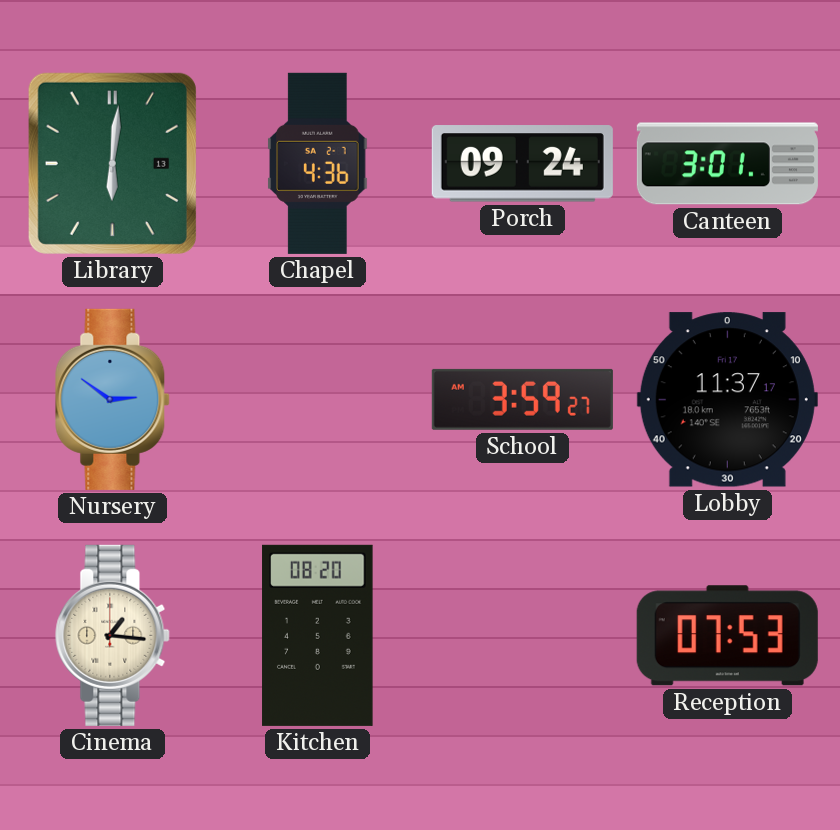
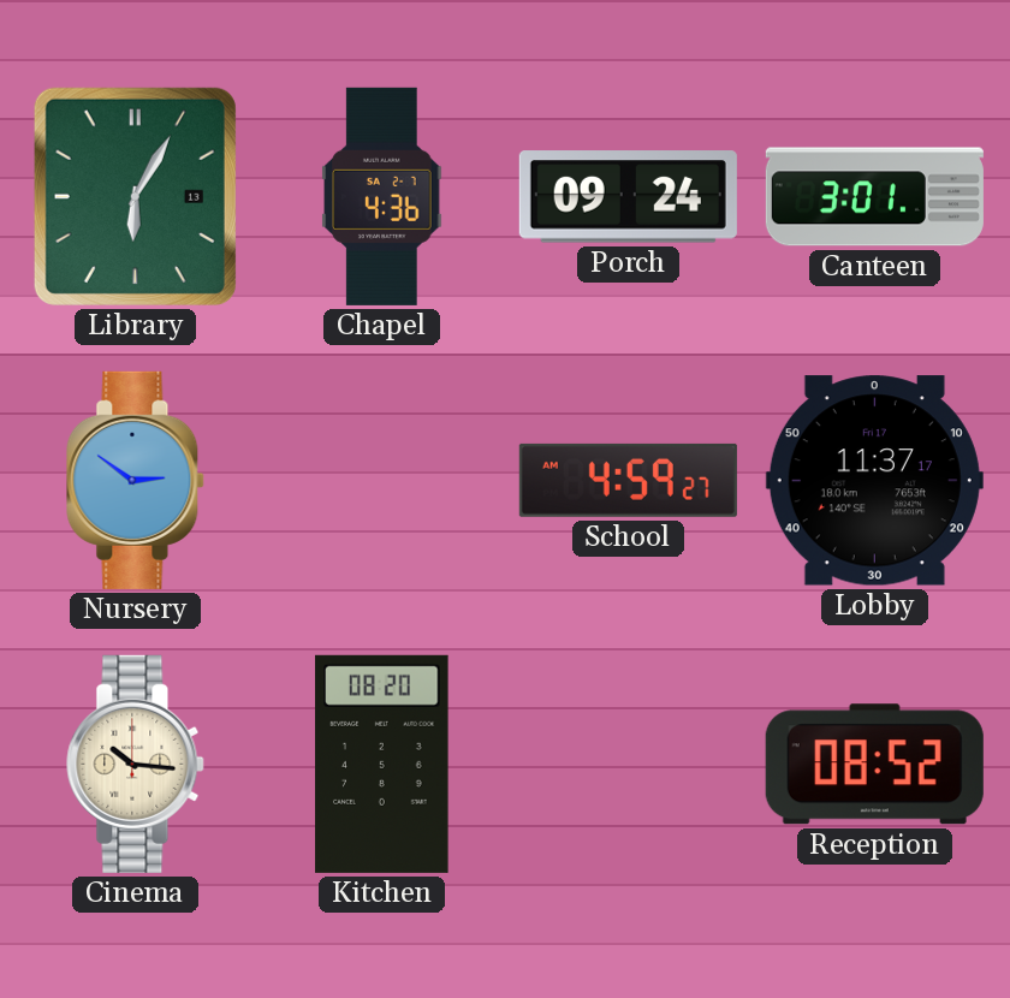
Library: 6:01 -> 6:05
School: 3:59 -> 4:59
Cinema: 1:16 -> 10:16
Reception: 07:53 -> 08:52
